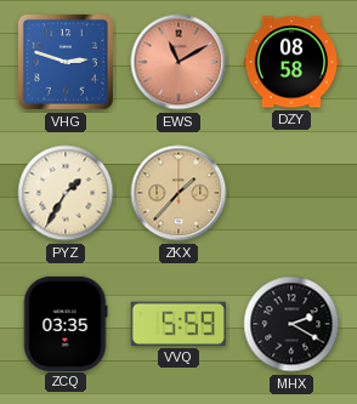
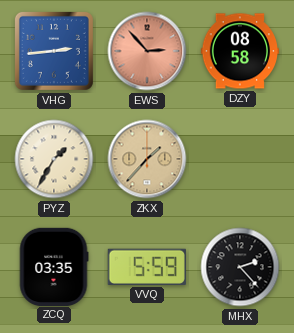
VHG: 2:48 -> 2:44
EWS: 11:10 -> 2:53
MHX: 2:20 -> 2:23
